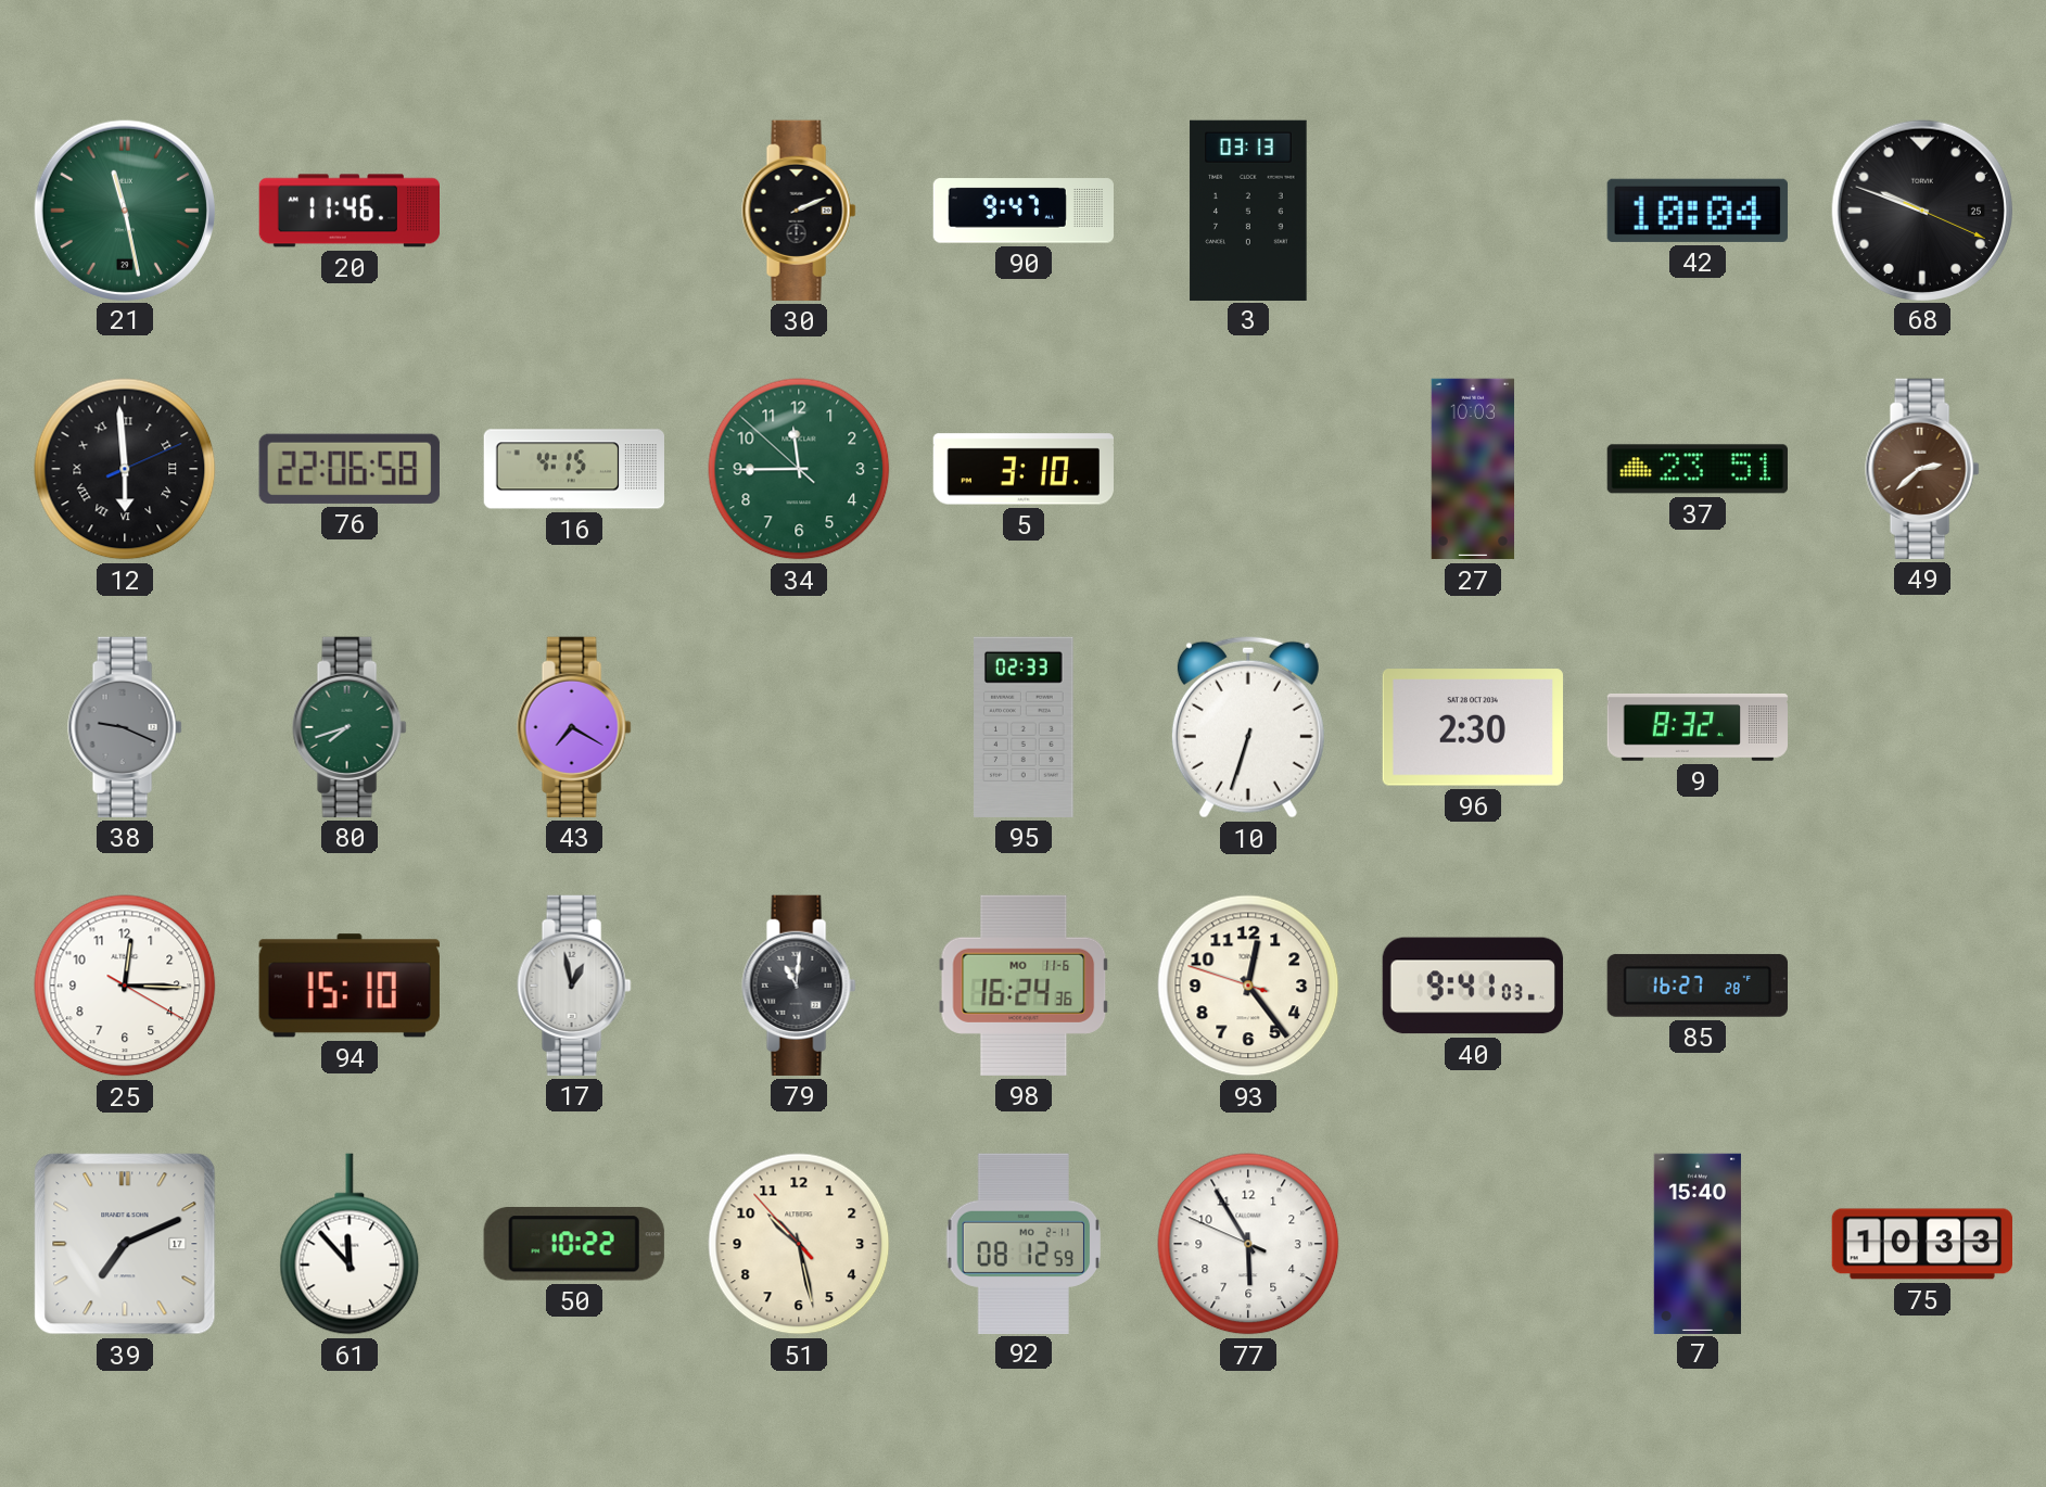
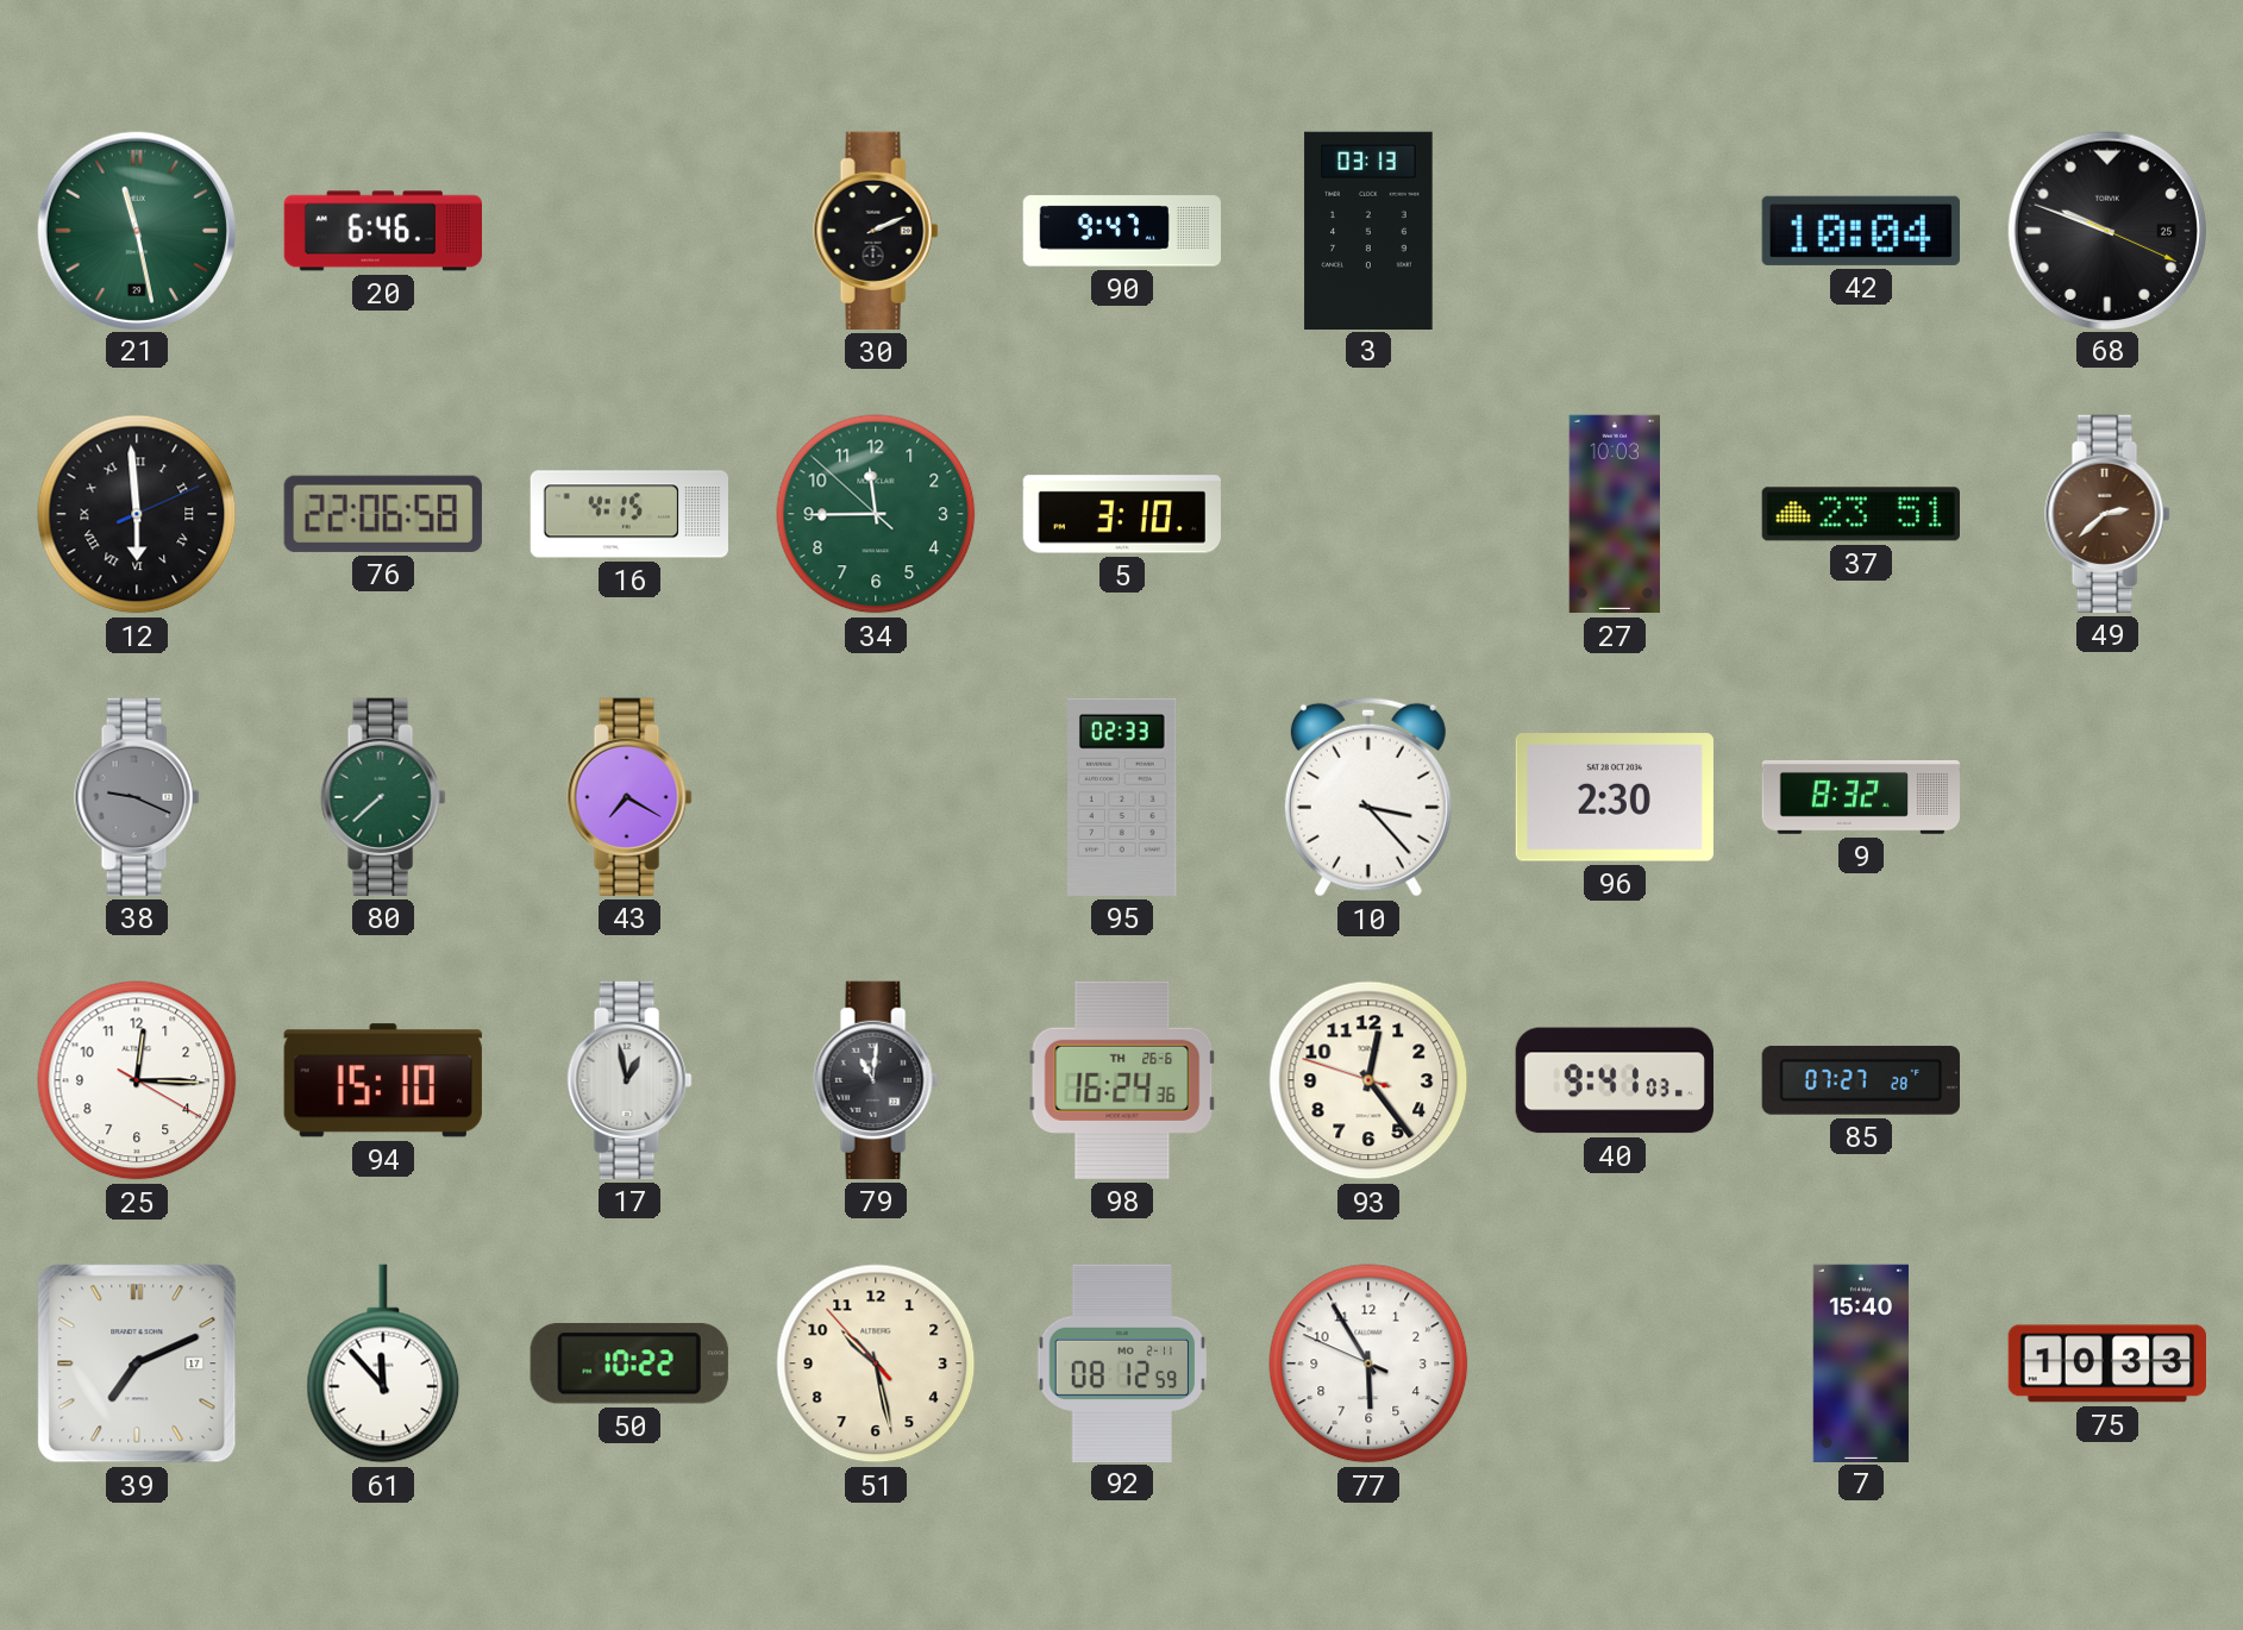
20: 11:46 -> 6:46
80: 7:42 -> 7:38
10: 6:33 -> 3:23
98 date: MO 11-6 -> TH 26-6
85: 16:27 -> 07:27
